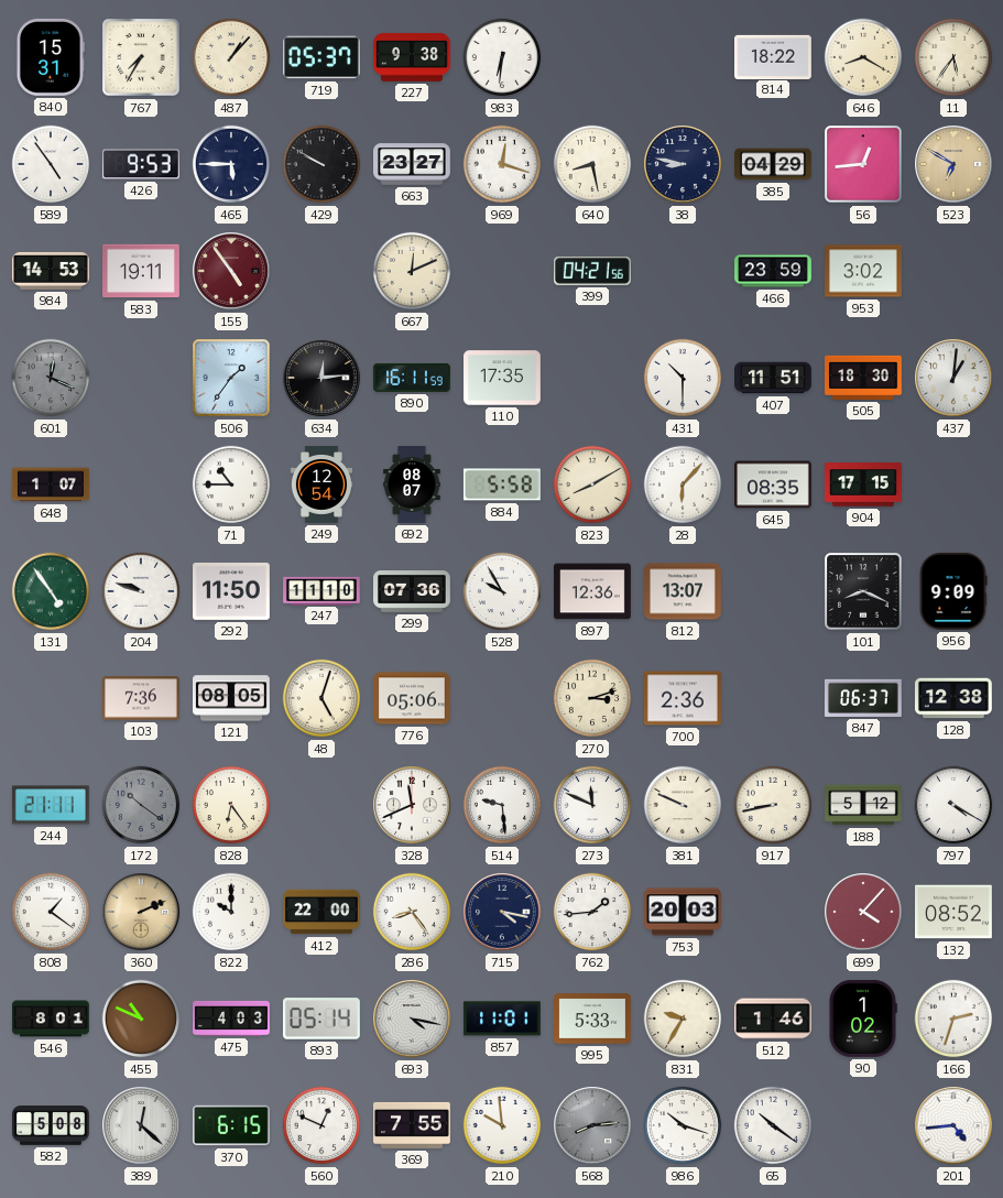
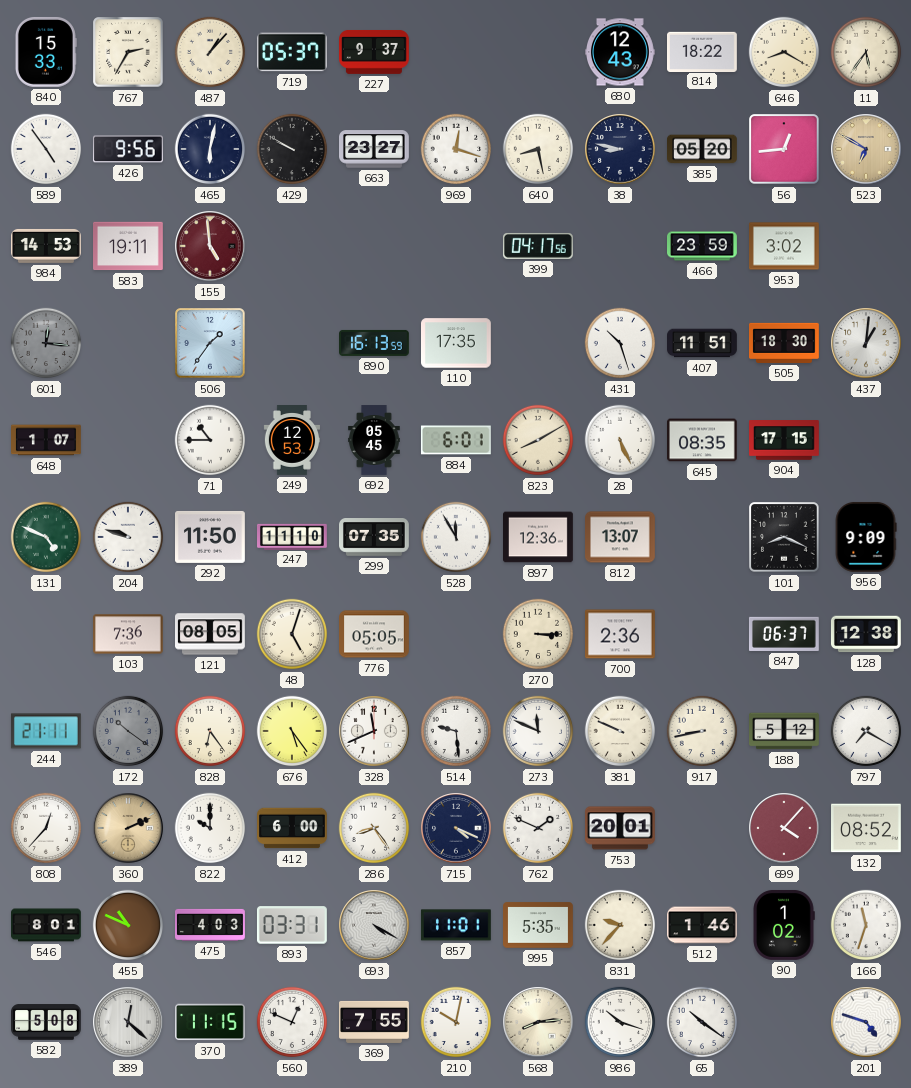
840: 15:31 -> 15:33
767: 7:35 -> 2:35
227: 9:38 -> 9:37
983: 6:31 -> none
680: none -> 12:43
426: 9:53 -> 9:56
465: 5:45 -> 6:02
385: 04:29 -> 05:20
155: 4:54 -> 4:59
667: 12:11 -> none
399: 04:21 -> 04:17
601: 12:19 -> 12:16
634: 12:14 -> none
890: 16:11 -> 16:13
431: 10:30 -> 10:27
249: 12:54 -> 12:53
692: 08:07 -> 05:45
884: 5:58 -> 6:01
28: 6:07 -> 5:26
131: 4:54 -> 4:49
299: 07:36 -> 07:35
528: 9:55 -> 11:55
776: 05:06 -> 05:05
270: 3:12 -> 3:15
676: none -> 5:24
797: 4:20 -> 7:20
808: 1:21 -> 12:37
412: 22:00 -> 6:00
715: 4:17 -> 4:19
762: 1:44 -> 1:49
753: 20:03 -> 20:01
893: 05:14 -> 03:31
693: 4:17 -> 4:20
995: 5:33 -> 5:35
831: 9:35 -> 9:37
166: 2:33 -> 11:33
370: 6:15 -> 11:15
210: 9:59 -> 10:02
568 dial: grey -> cream
201: 4:44 -> 4:48
